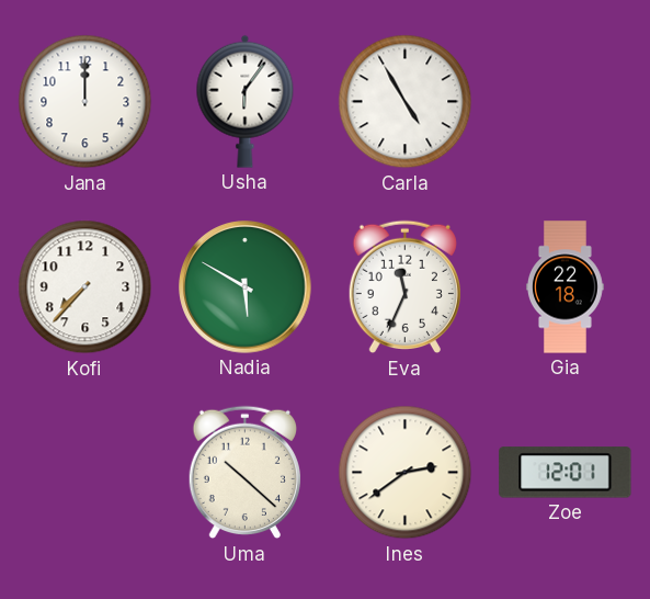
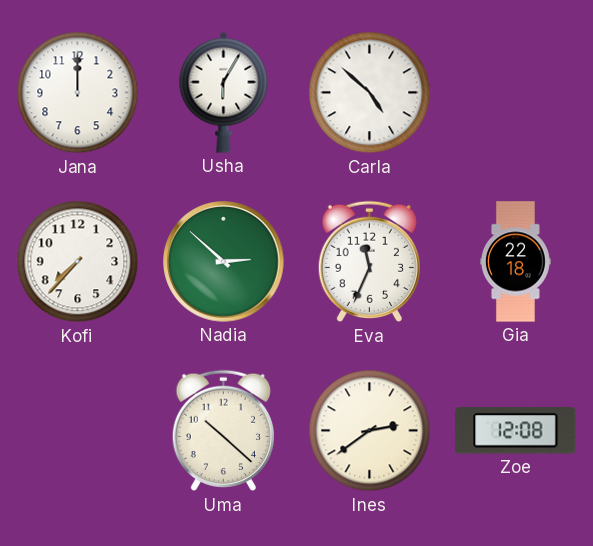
Usha: 6:06 -> 6:05
Carla: 4:55 -> 4:52
Nadia: 5:50 -> 2:52
Zoe: 12:01 -> 12:08
